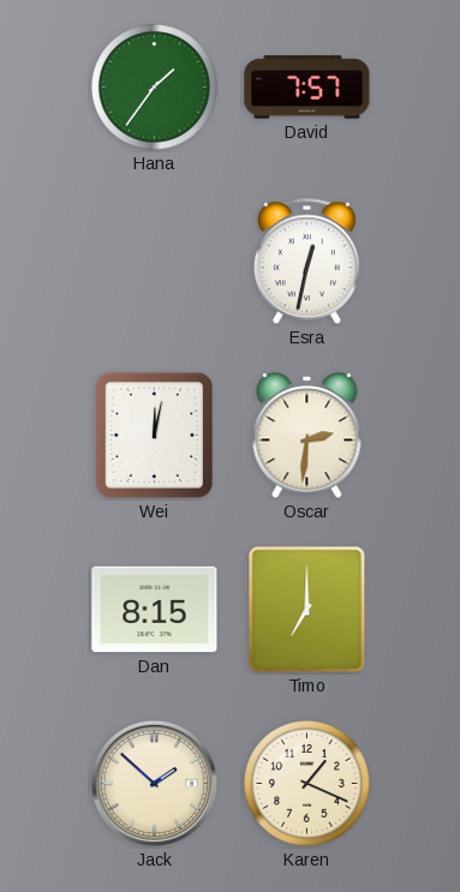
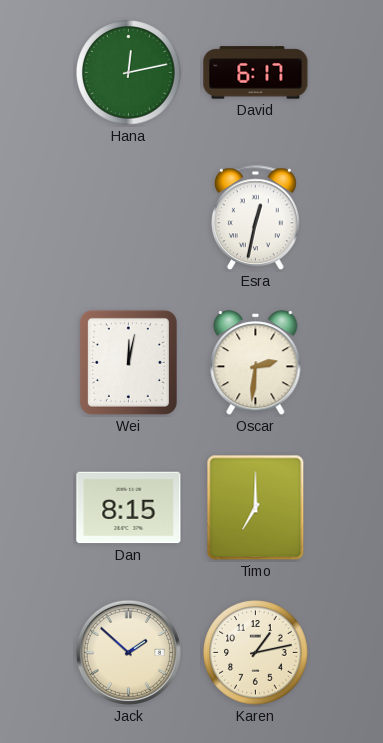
Hana: 1:36 -> 12:13
David: 7:57 -> 6:17
Karen: 1:19 -> 1:13
